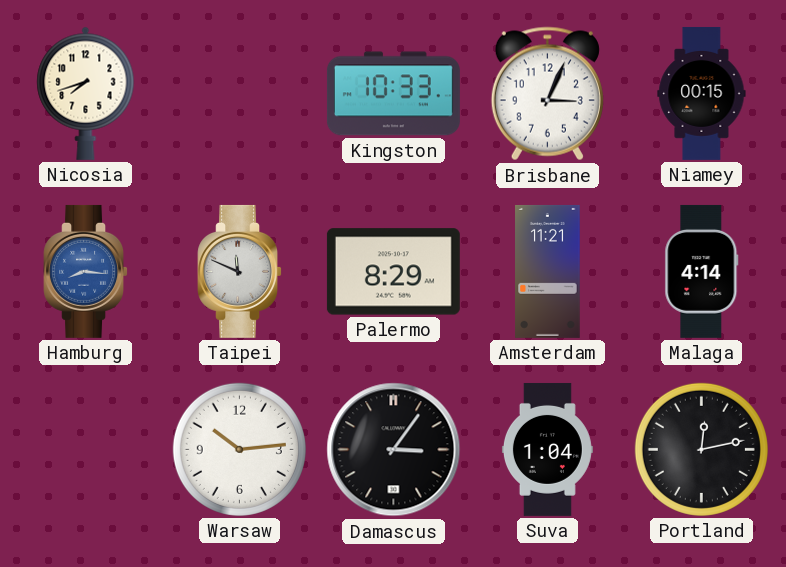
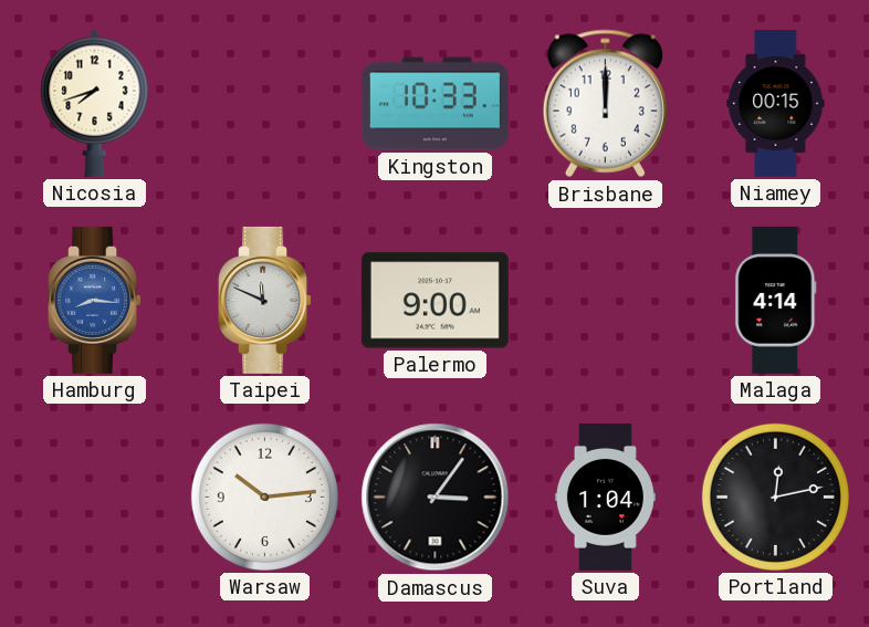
Brisbane: 3:04 -> 12:00
Palermo: 8:29 -> 9:00
Amsterdam: 11:21 -> none
